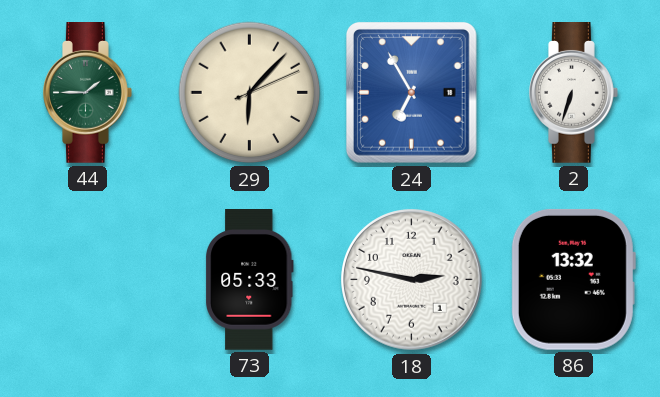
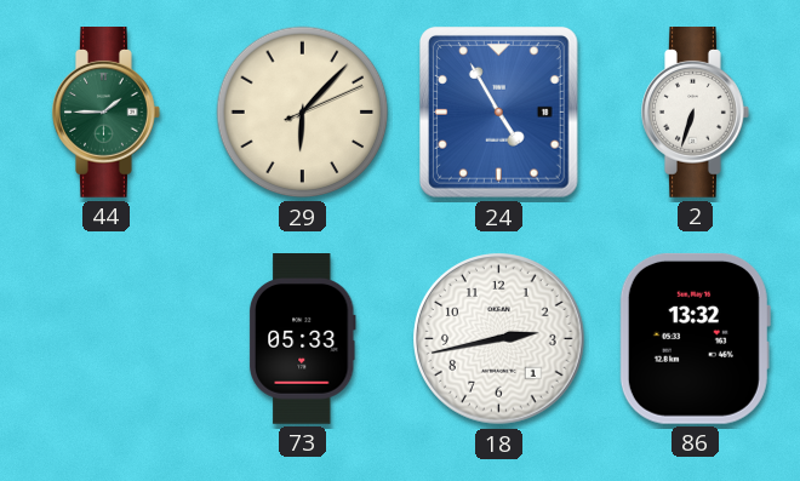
24: 6:55 -> 4:55
18: 2:47 -> 2:43
